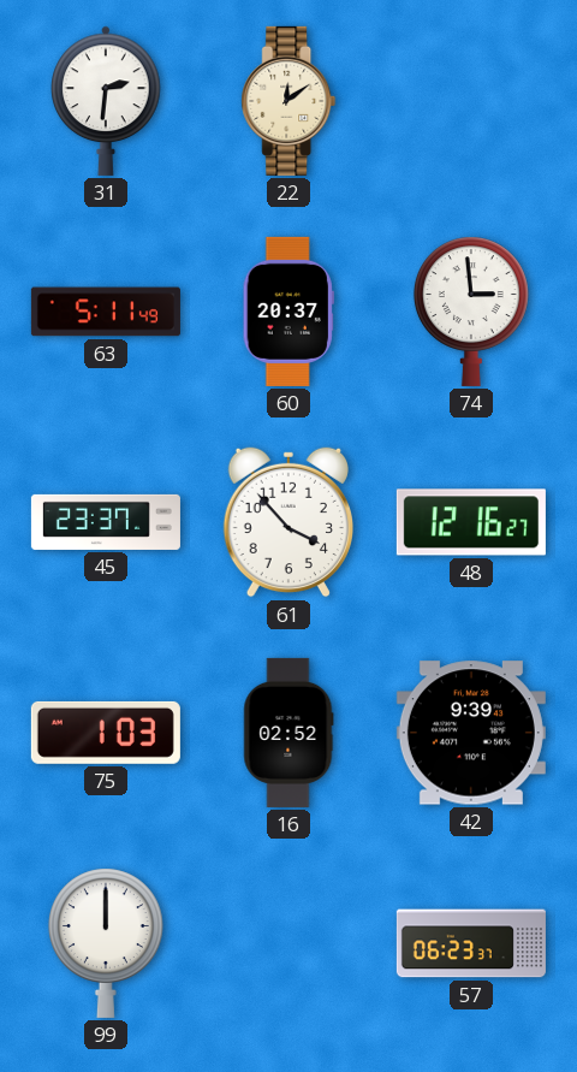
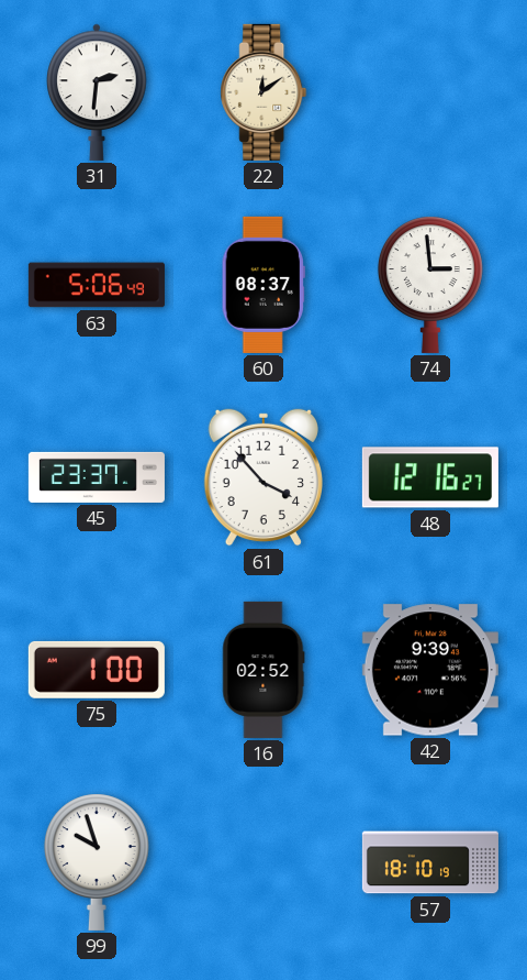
63: 5:11 -> 5:06
60: 20:37 -> 08:37
75: 1:03 -> 1:00
99: 12:00 -> 9:57
57: 06:23 -> 18:10
